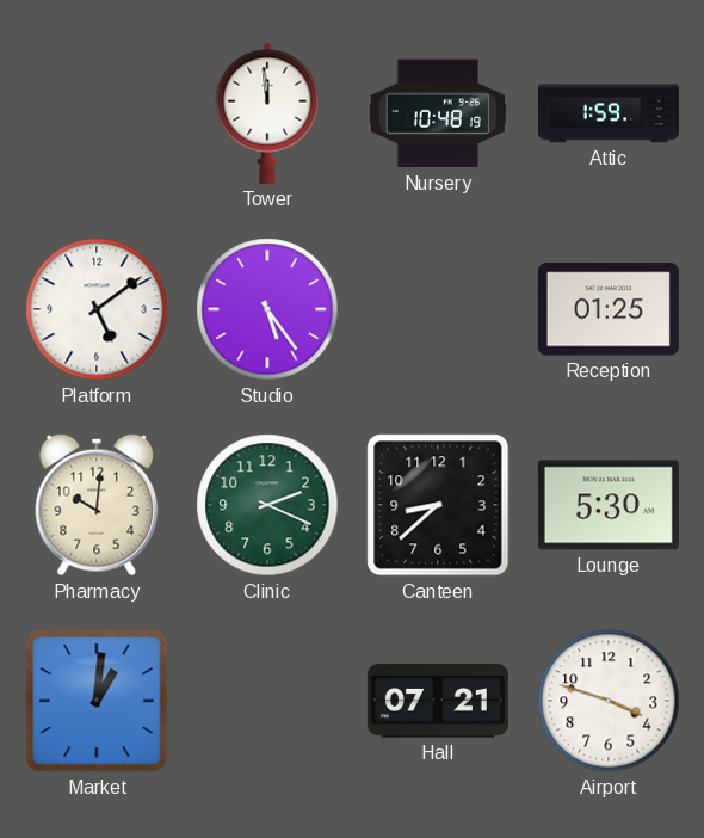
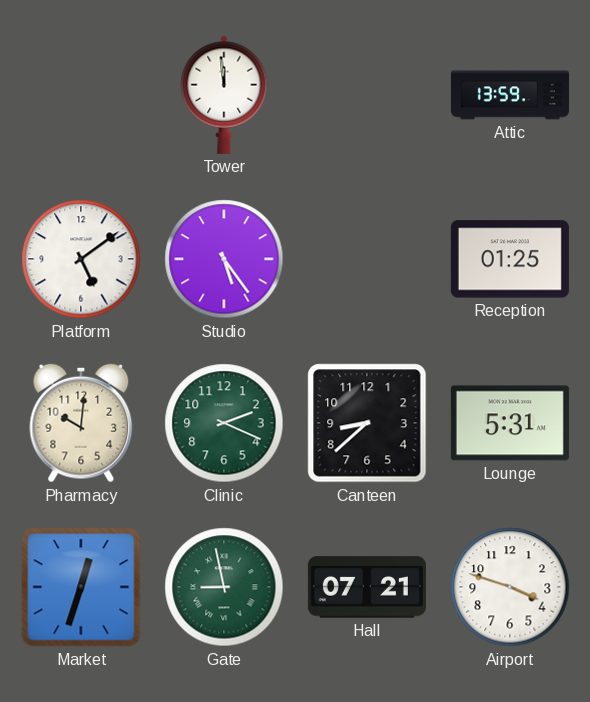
Nursery: 10:48 -> none
Attic: 1:59 -> 13:59
Lounge: 5:30 -> 5:31
Market: 1:01 -> 12:33
Gate: none -> 8:58
